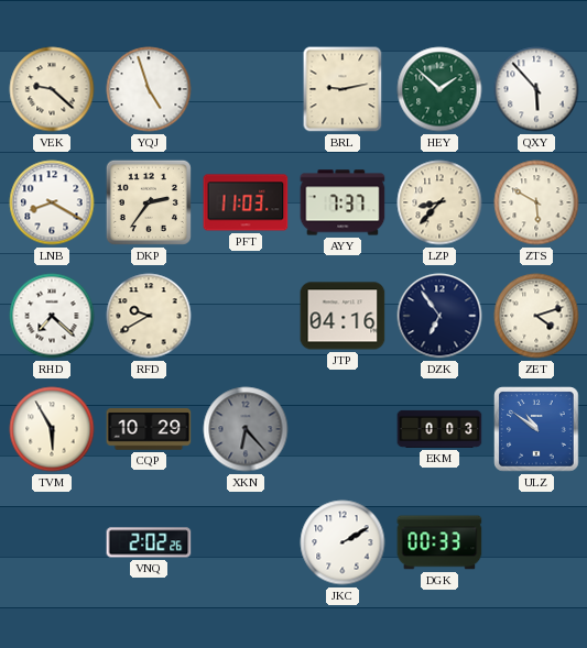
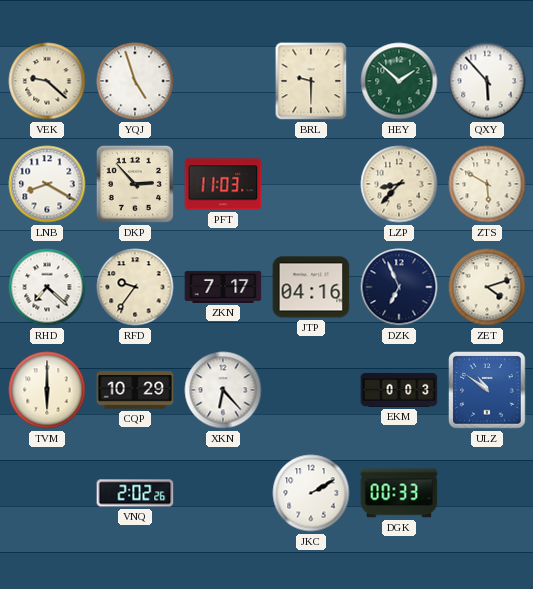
BRL: 9:13 -> 9:30
DKP: 2:36 -> 2:53
AYY: 7:37 -> none
RFD: 9:40 -> 9:36
ZKN: none -> 7:17
DZK: 6:54 -> 6:56
TVM: 5:55 -> 6:00
XKN dial: grey -> white
